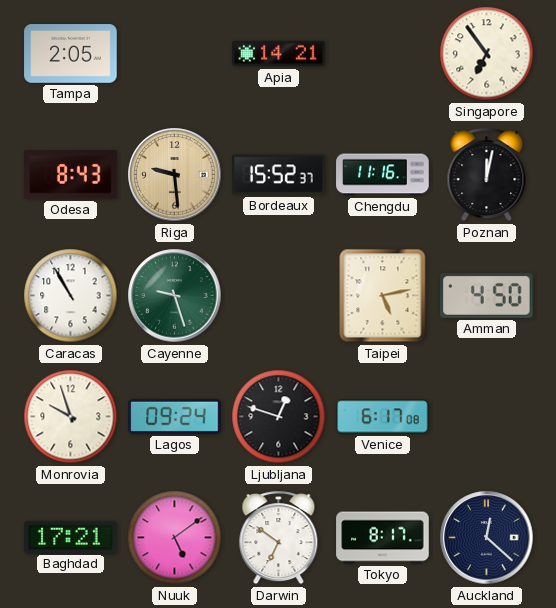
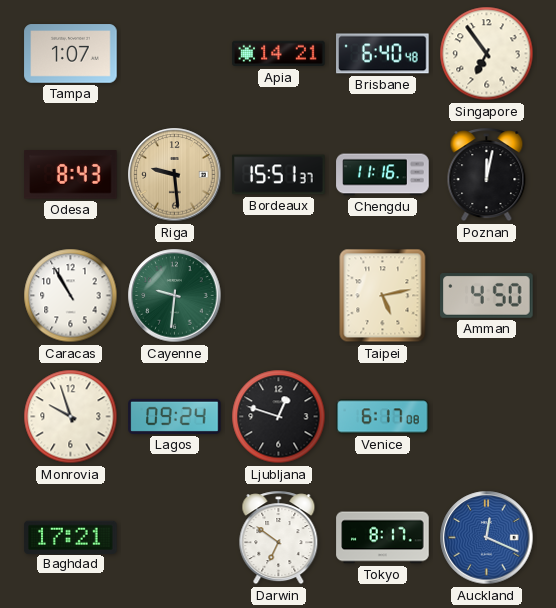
Tampa: 2:05 -> 1:07
Brisbane: none -> 6:40
Bordeaux: 15:52 -> 15:51
Cayenne: 9:27 -> 9:31
Nuuk: 5:09 -> none
Auckland: 12:22 -> 12:19
Auckland dial: navy -> blue
